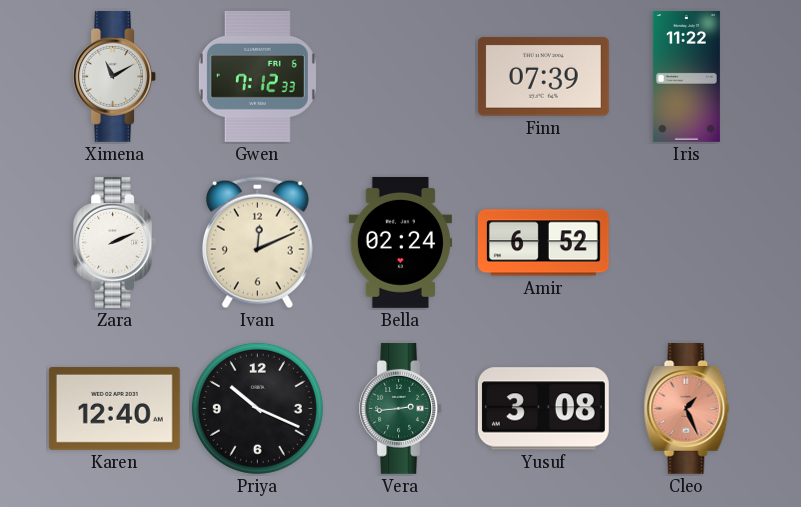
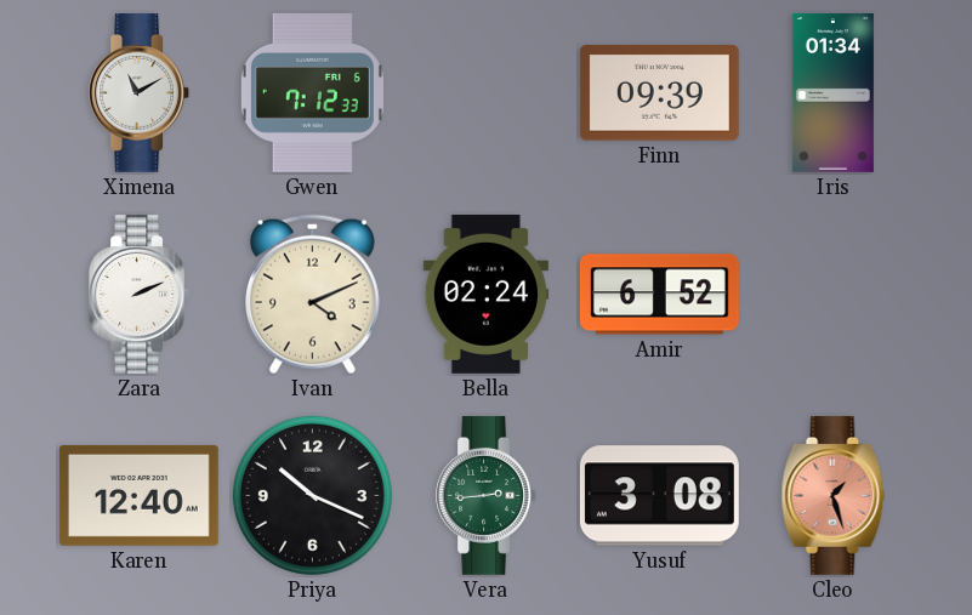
Finn: 07:39 -> 09:39
Iris: 11:22 -> 01:34
Ivan: 12:11 -> 4:11
Cleo: 1:26 -> 1:27
